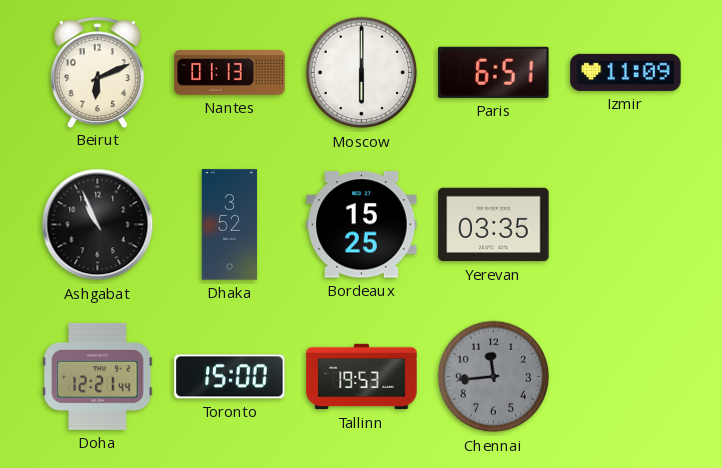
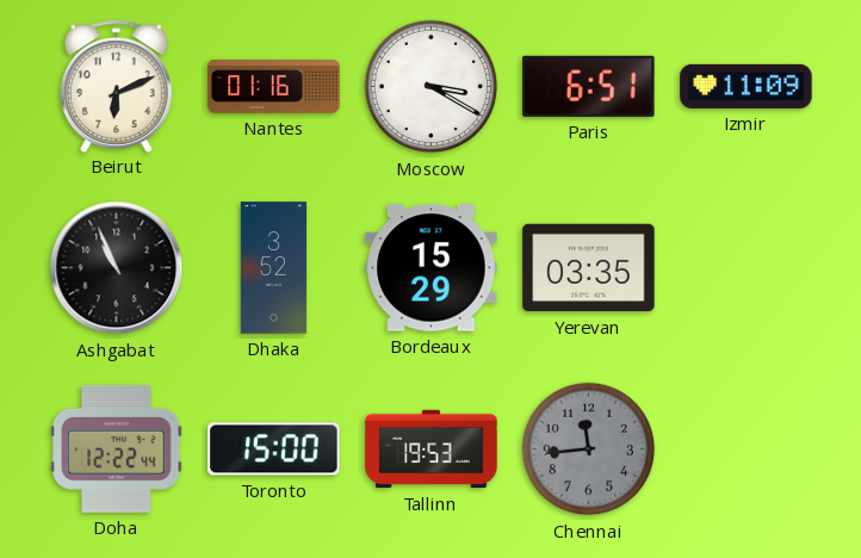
Nantes: 01:13 -> 01:16
Moscow: 6:00 -> 3:20
Bordeaux: 15:25 -> 15:29
Doha: 12:21 -> 12:22
